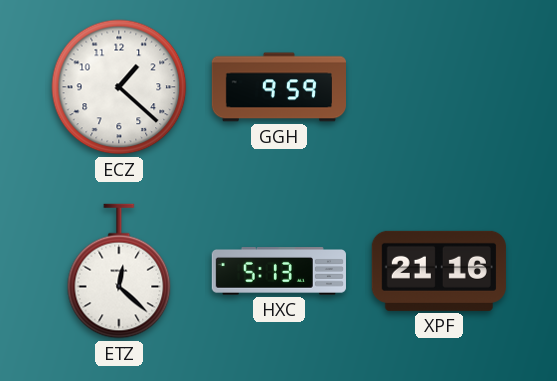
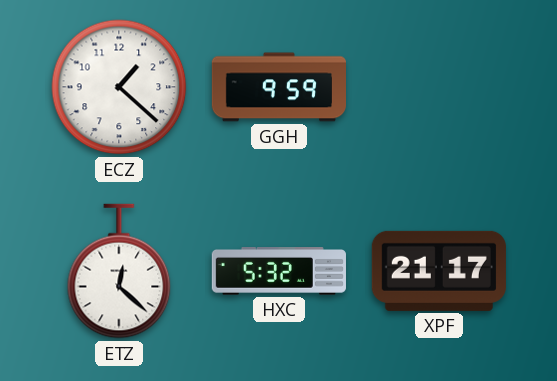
HXC: 5:13 -> 5:32
XPF: 21:16 -> 21:17
